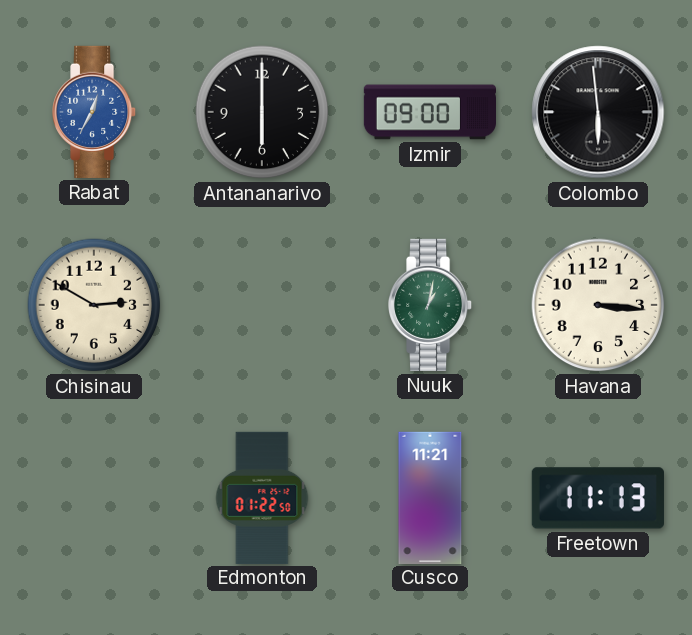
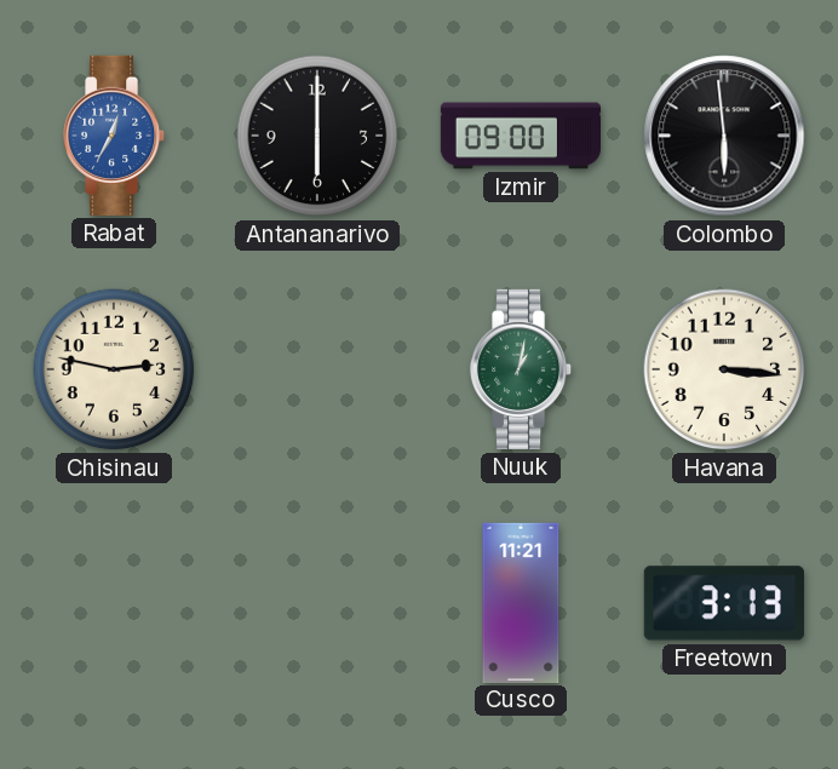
Chisinau: 2:50 -> 2:47
Edmonton: 01:22 -> none
Freetown: 11:13 -> 3:13
